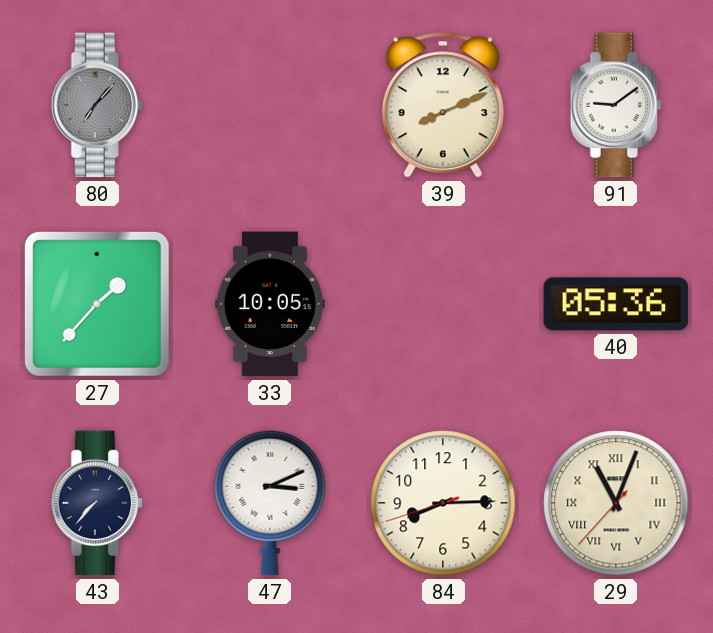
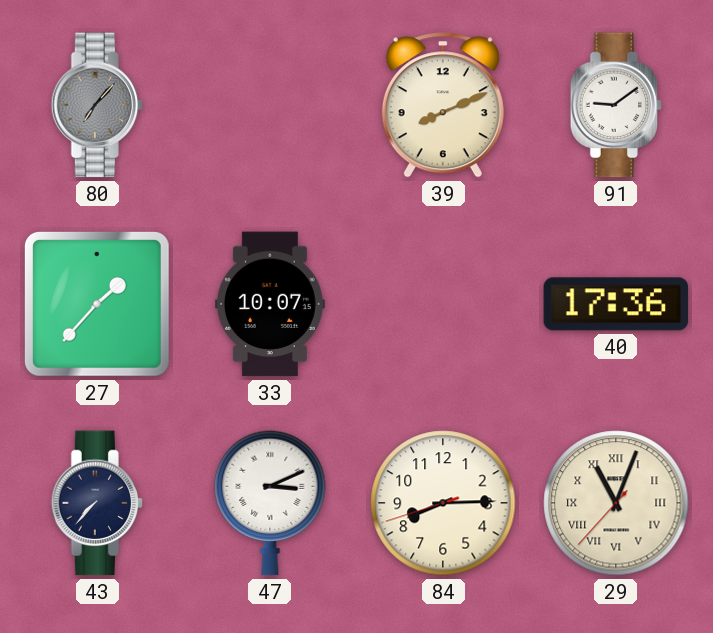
33: 10:05 -> 10:07
40: 05:36 -> 17:36
